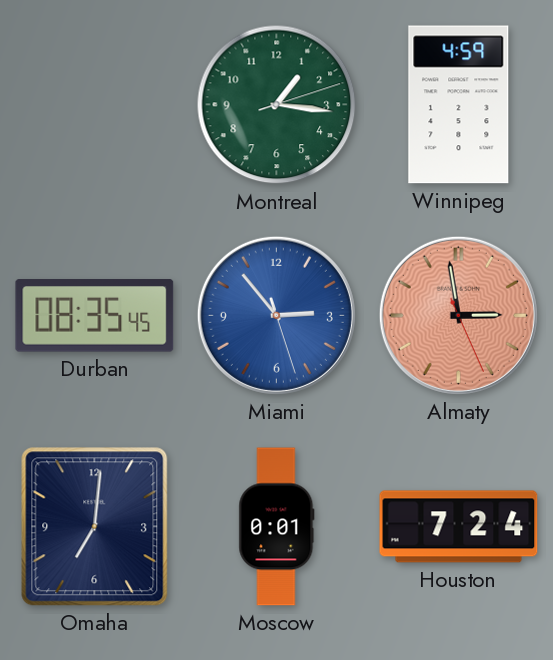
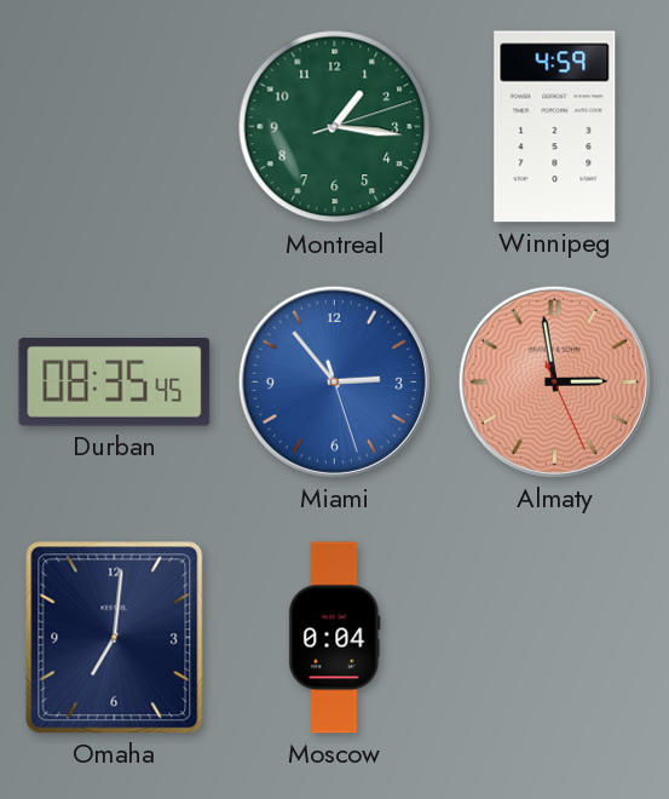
Moscow: 0:01 -> 0:04
Houston: 7:24 -> none
